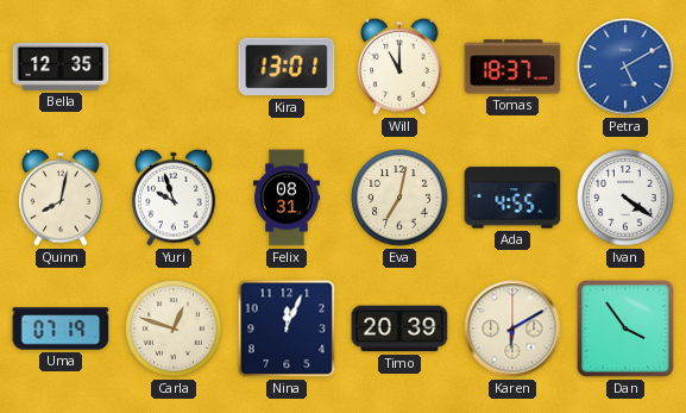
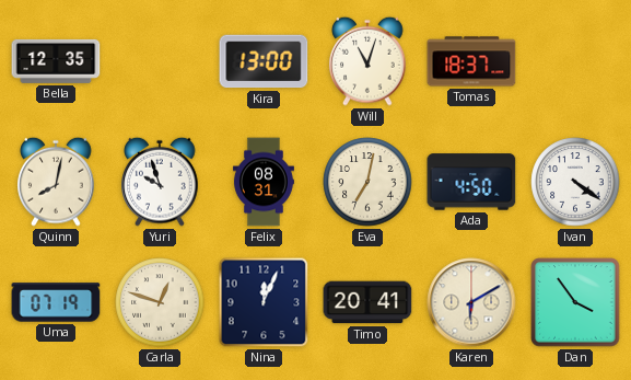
Kira: 13:01 -> 13:00
Will: 11:00 -> 11:03
Petra: 5:10 -> none
Ada: 4:55 -> 4:50
Timo: 20:39 -> 20:41
